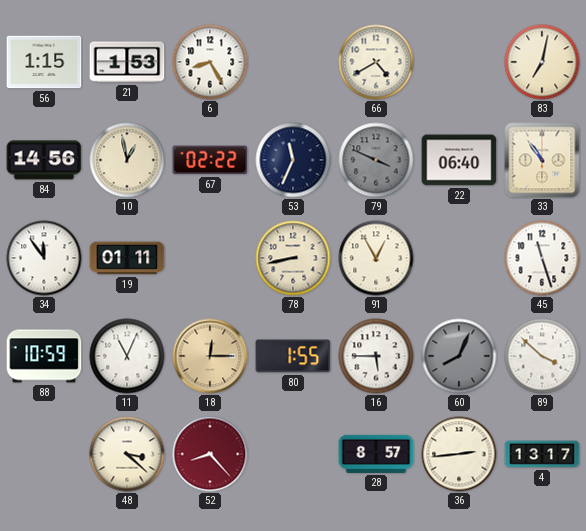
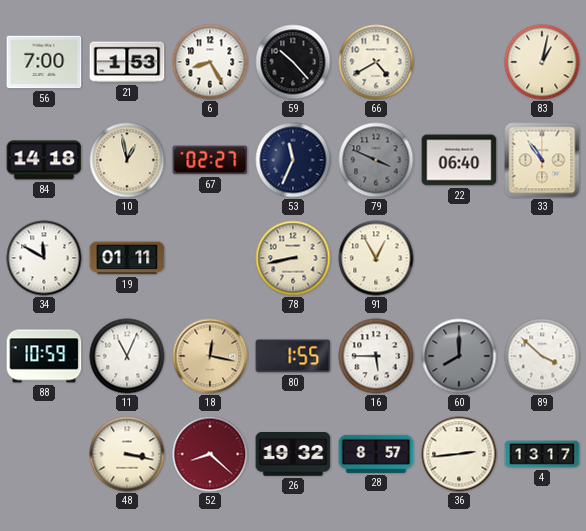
56: 1:15 -> 7:00
59: none -> 10:23
83: 7:02 -> 1:02
84: 14:56 -> 14:18
67: 02:22 -> 02:27
34: 11:54 -> 11:50
45: 11:27 -> none
18: 12:15 -> 12:17
60: 8:04 -> 8:00
48: 3:22 -> 3:17
52: 8:23 -> 8:22
26: none -> 19:32
